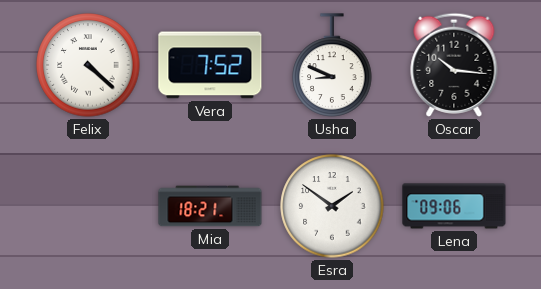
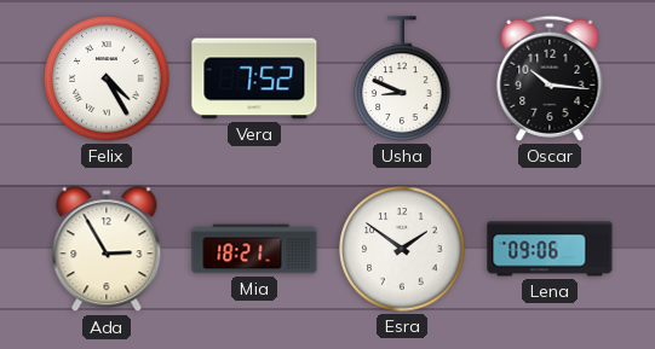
Felix: 4:22 -> 4:25
Ada: none -> 2:55
